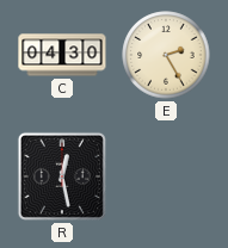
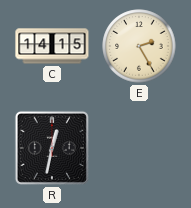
C: 04:30 -> 14:15
R: 12:28 -> 12:32
